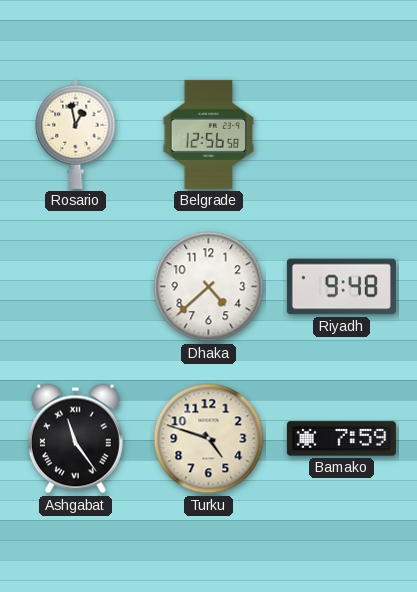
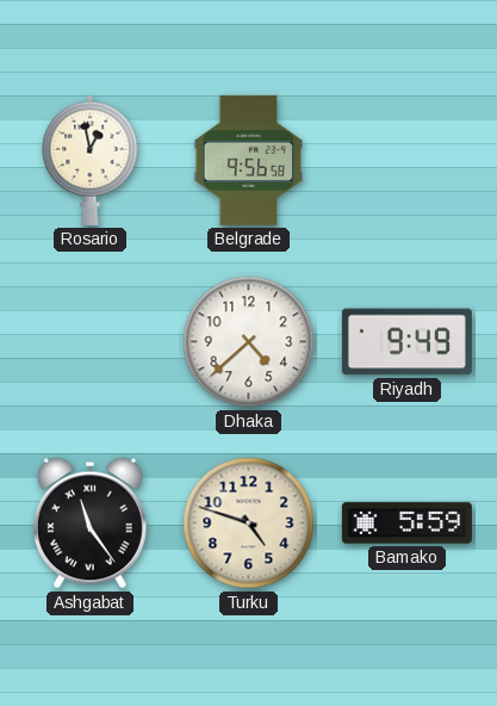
Belgrade: 12:56 -> 9:56
Riyadh: 9:48 -> 9:49
Bamako: 7:59 -> 5:59
